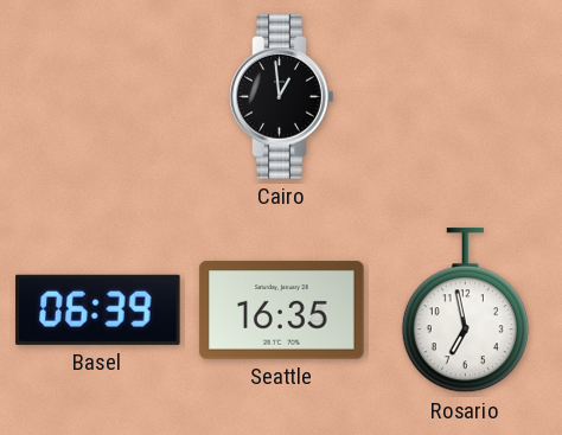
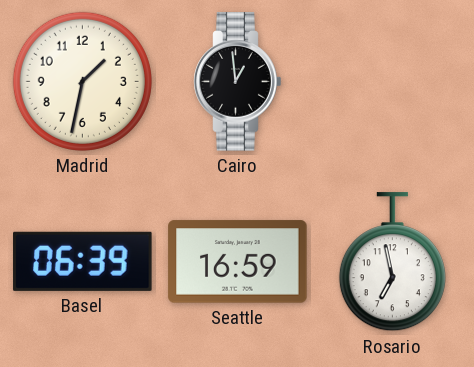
Madrid: none -> 1:32
Seattle: 16:35 -> 16:59
